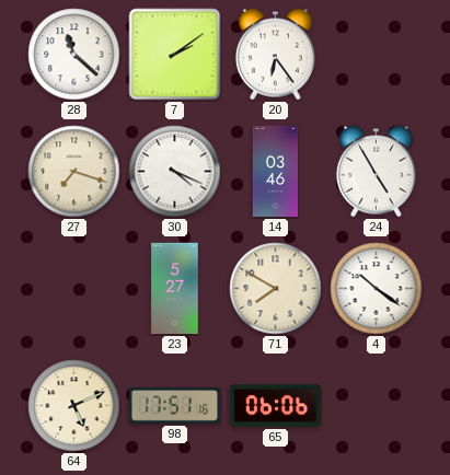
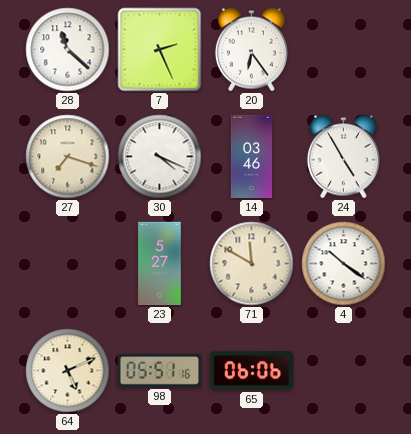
7: 2:09 -> 2:26
71: 7:50 -> 11:50
98: 17:51 -> 05:51
